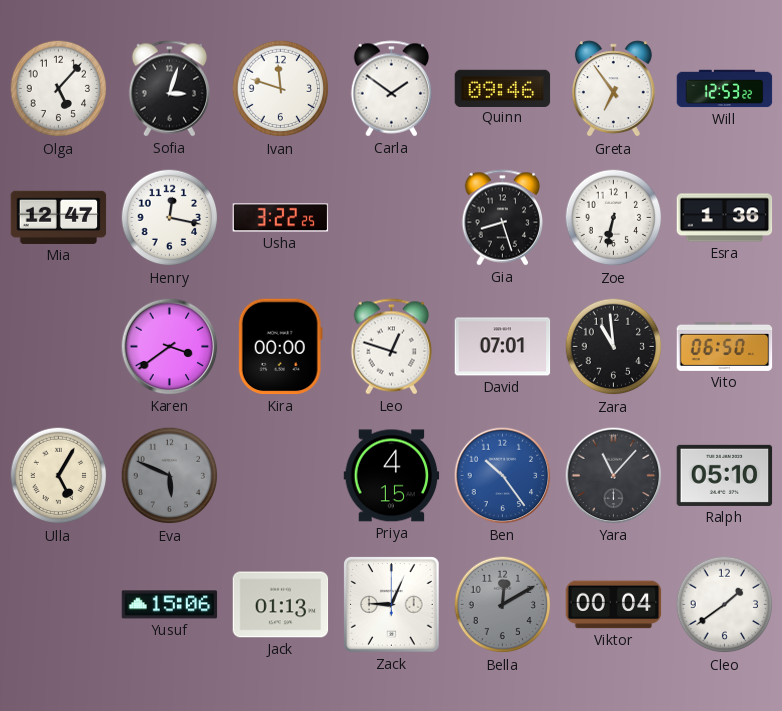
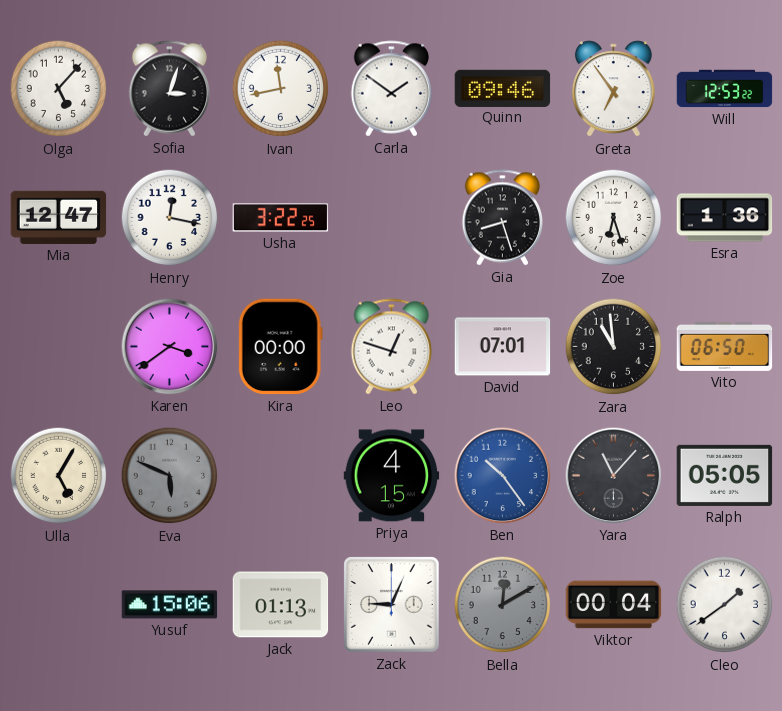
Ivan: 11:48 -> 11:43
Zoe: 6:32 -> 6:27
Ralph: 05:10 -> 05:05
